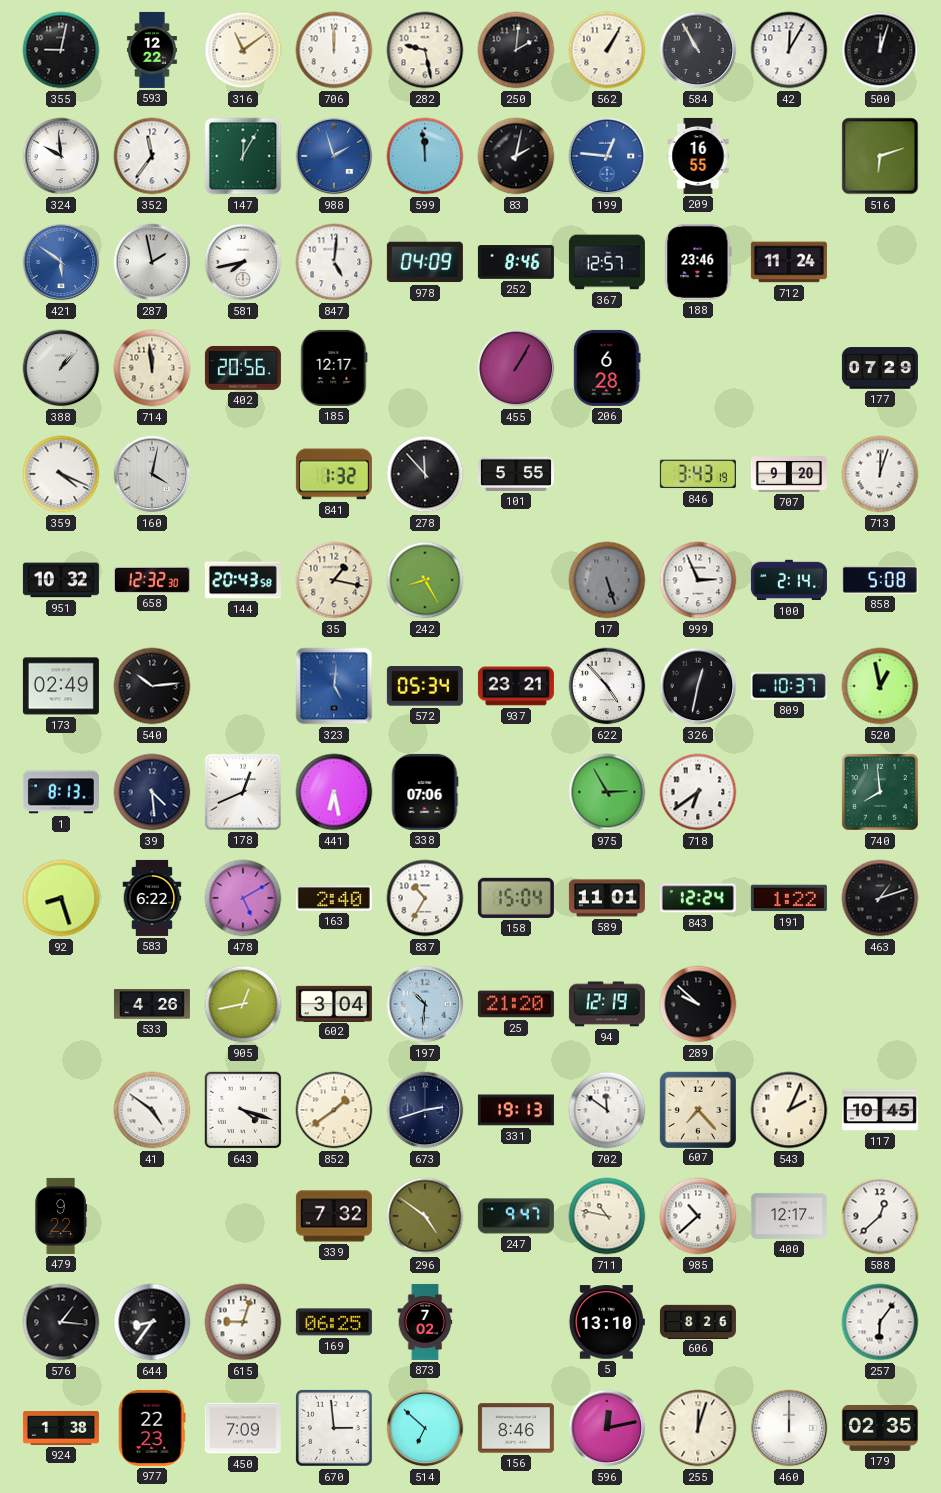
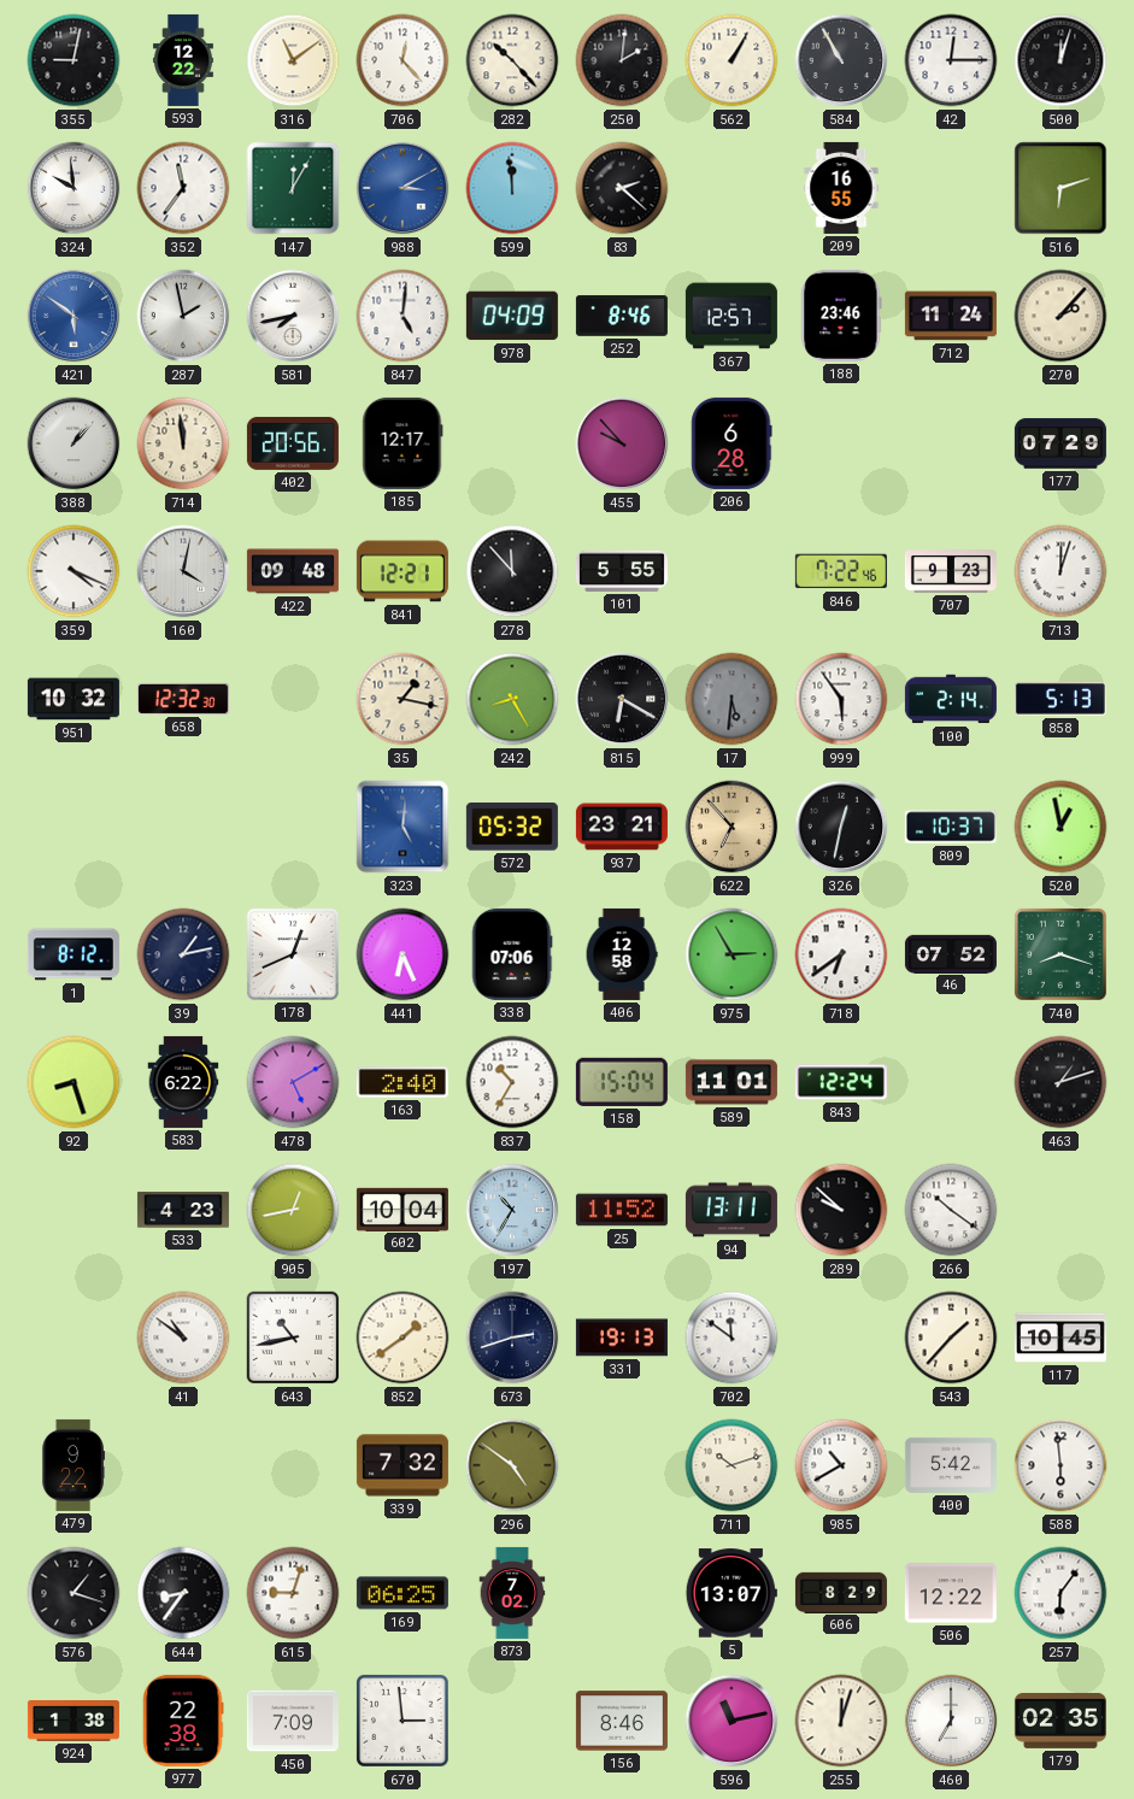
706: 12:00 -> 12:23
282: 9:28 -> 10:23
42: 12:05 -> 12:15
988: 1:57 -> 3:10
83: 2:02 -> 2:22
199: 12:46 -> none
270: none -> 2:07
455: 1:05 -> 9:53
422: none -> 09:48
841: 1:32 -> 12:21
846: 3:43 -> 7:22
707: 9:20 -> 9:23
144: 20:43 -> none
815: none -> 6:20
17: 5:27 -> 5:31
999: 2:56 -> 5:54
858: 5:08 -> 5:13
173: 02:49 -> none
540: 10:14 -> none
572: 05:34 -> 05:32
622: 4:53 -> 6:53
622 dial: white -> champagne
1: 8:13 -> 8:12
39: 4:29 -> 1:13
441: 6:28 -> 6:26
406: none -> 12:58
46: none -> 07:52
740: 7:59 -> 8:18
191: 1:22 -> none
533: 4:26 -> 4:23
602: 3:04 -> 10:04
197: 10:31 -> 10:35
25: 21:20 -> 11:52
94: 12:19 -> 13:11
266: none -> 10:21
41: 4:51 -> 10:51
643: 4:18 -> 10:43
607: 7:23 -> none
543: 2:04 -> 1:37
247: 9:47 -> none
711: 10:47 -> 10:12
985: 10:38 -> 10:40
400: 12:17 -> 5:42
588: 12:38 -> 5:59
576: 1:16 -> 1:18
5: 13:10 -> 13:07
606: 8:26 -> 8:29
506: none -> 12:22
977: 22:23 -> 22:38
514: 6:52 -> none
596: 12:13 -> 11:13
460: 12:00 -> 7:00
